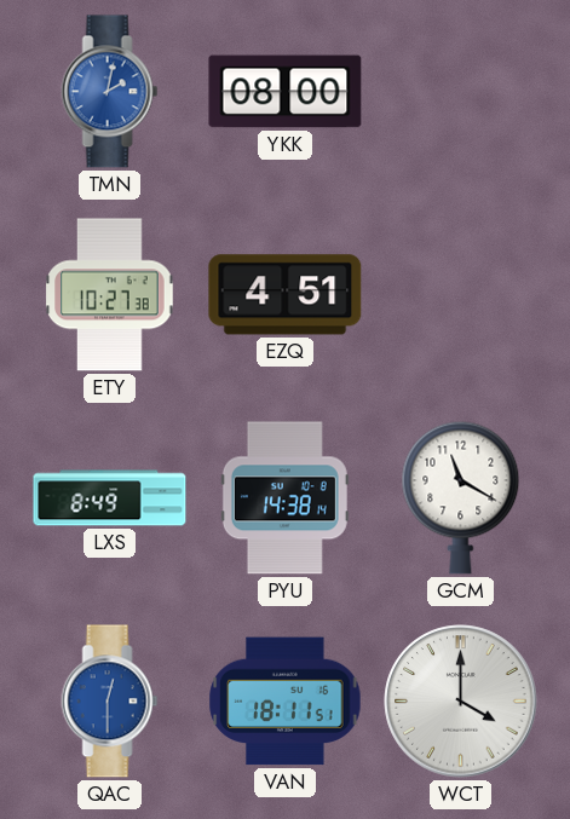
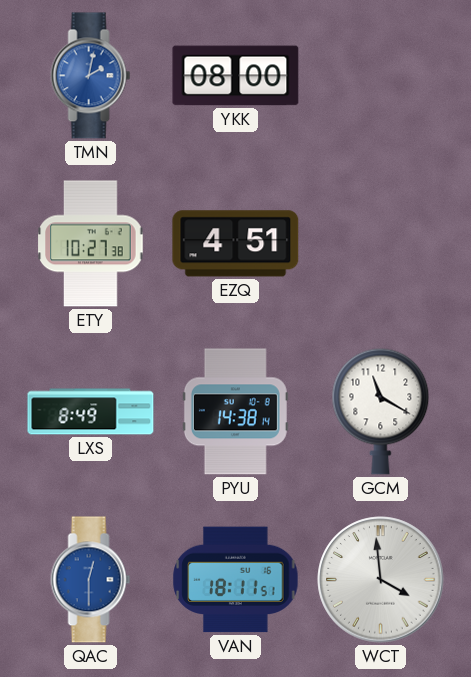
WCT: 4:00 -> 3:59
